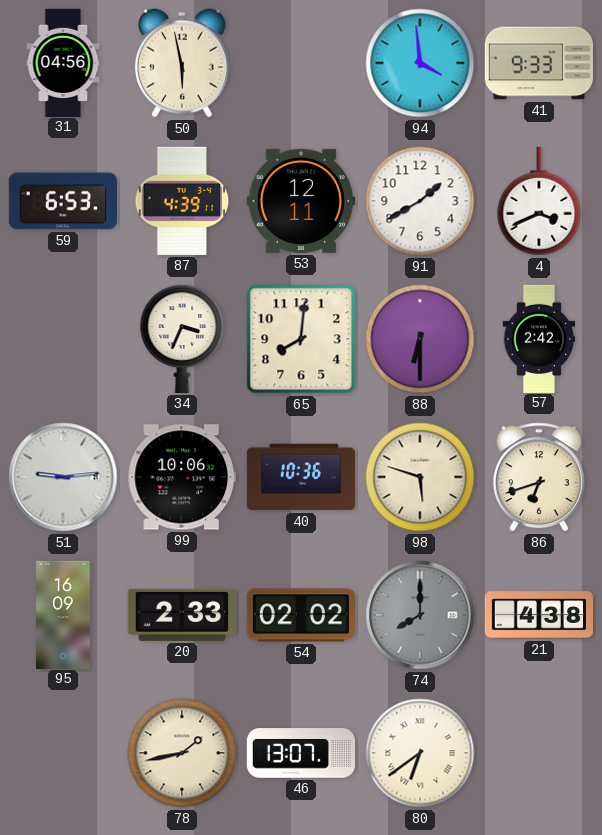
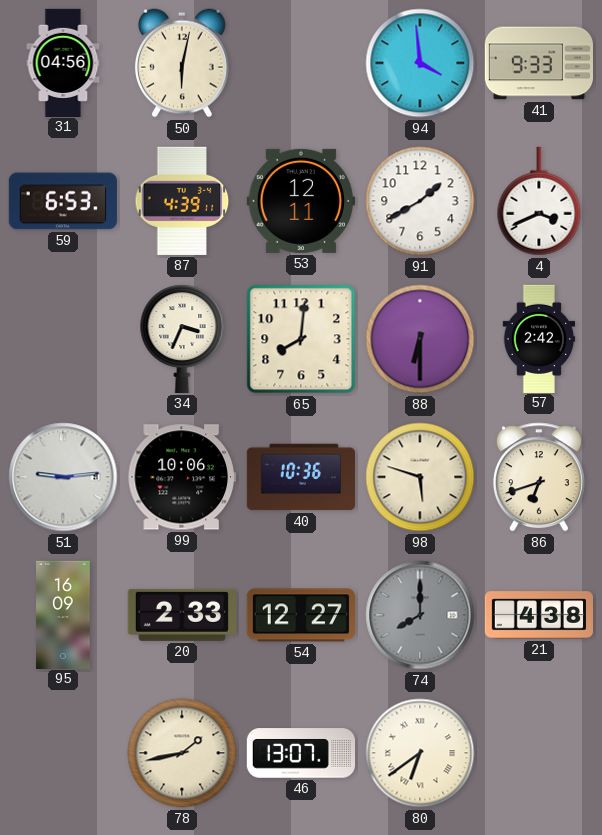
50: 5:58 -> 6:02
54: 02:02 -> 12:27
